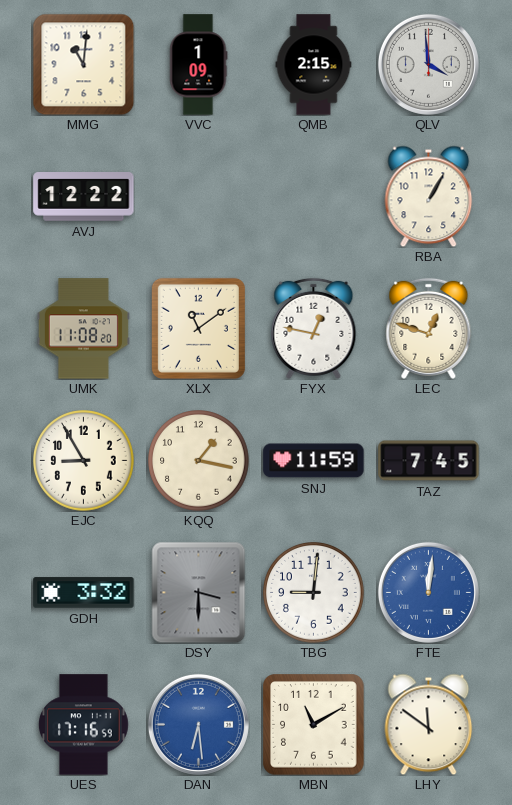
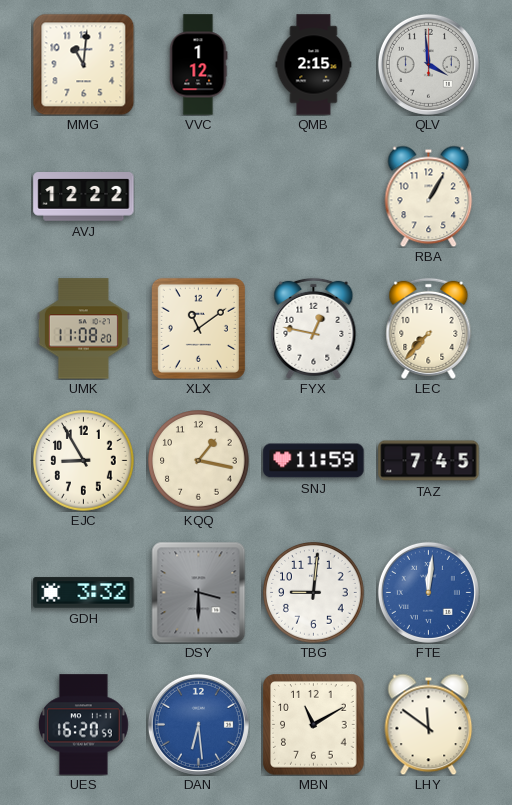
VVC: 1:09 -> 1:12
LEC: 12:48 -> 7:37
UES: 17:16 -> 16:20
